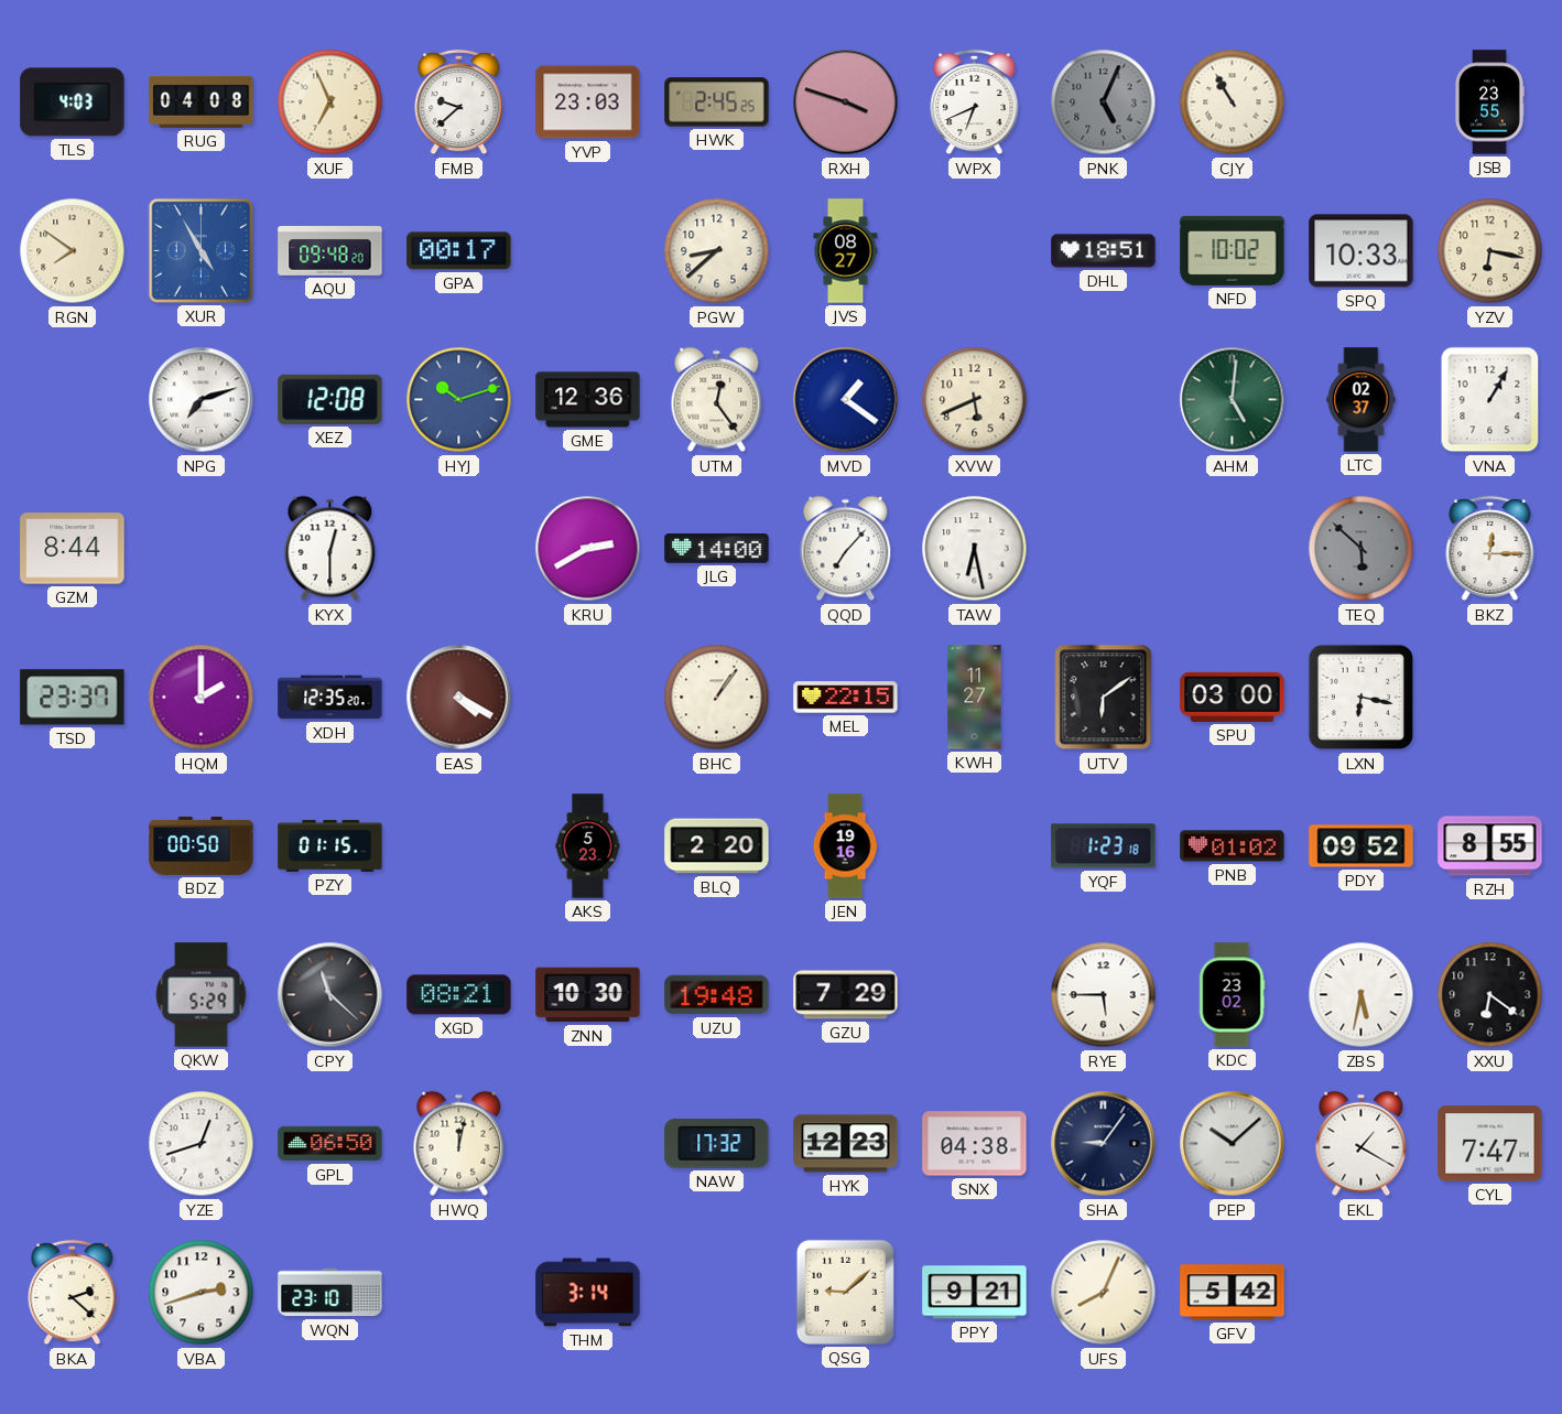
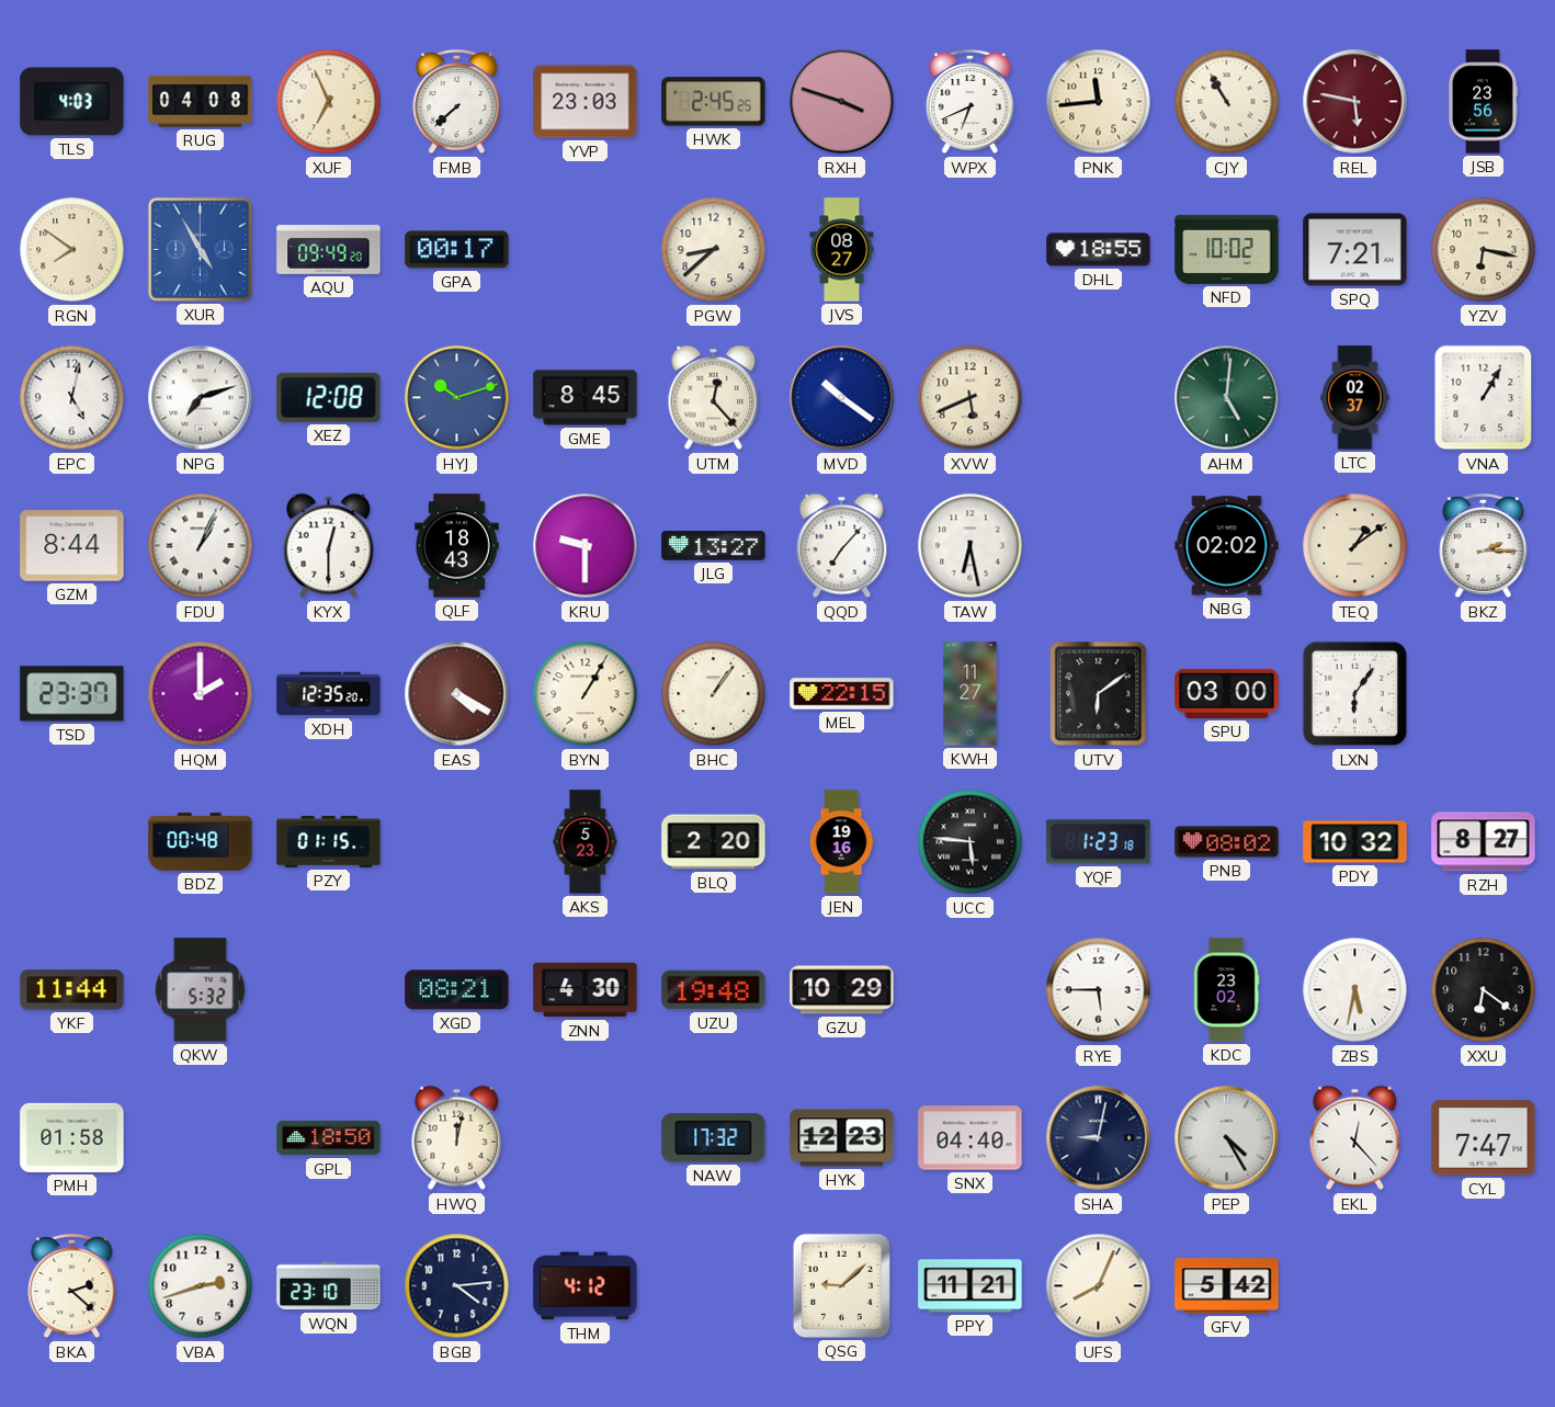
FMB: 9:38 -> 7:38
PNK: 5:04 -> 11:44
PNK dial: grey -> cream
REL: none -> 5:47
JSB: 23:55 -> 23:56
AQU: 09:48 -> 09:49
DHL: 18:51 -> 18:55
SPQ: 10:33 -> 7:21
EPC: none -> 5:02
GME: 12:36 -> 8:45
UTM: 12:24 -> 12:23
MVD: 1:21 -> 10:21
FDU: none -> 1:04
QLF: none -> 18:43
KRU: 2:40 -> 9:30
JLG: 14:00 -> 13:27
NBG: none -> 02:02
TEQ: 5:52 -> 1:09
TEQ dial: grey -> cream
BKZ: 12:15 -> 2:15
BYN: none -> 1:05
LXN: 6:17 -> 6:06
BDZ: 00:50 -> 00:48
UCC: none -> 5:46
PNB: 01:02 -> 08:02
PDY: 09:52 -> 10:32
RZH: 8:55 -> 8:27
YKF: none -> 11:44
QKW: 5:29 -> 5:32
CPY: 11:22 -> none
ZNN: 10:30 -> 4:30
GZU: 7:29 -> 10:29
PMH: none -> 01:58
YZE: 12:42 -> none
GPL: 06:50 -> 18:50
SNX: 04:38 -> 04:40
SHA: 9:06 -> 9:02
PEP: 10:08 -> 4:25
EKL: 1:20 -> 12:23
BGB: none -> 4:14
THM: 3:14 -> 4:12
PPY: 9:21 -> 11:21
